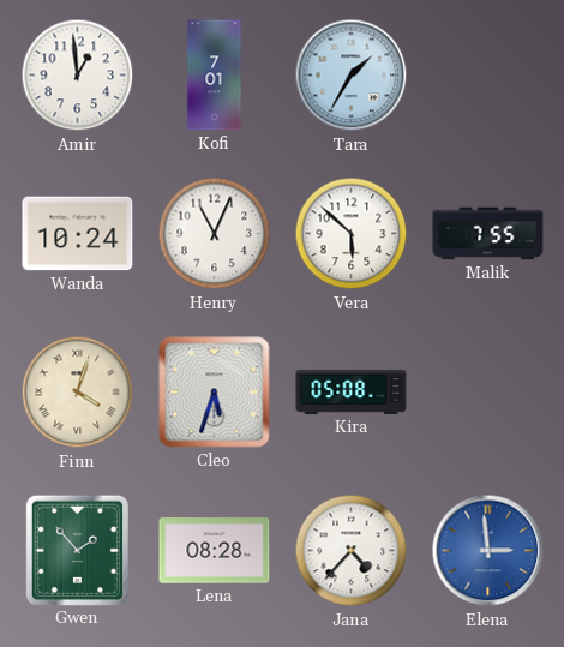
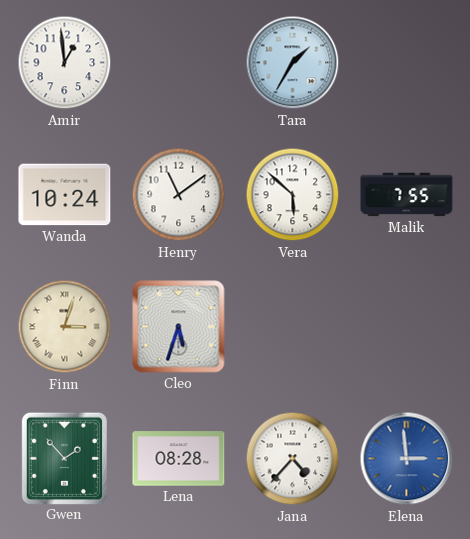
Kofi: 7:01 -> none
Henry: 11:04 -> 11:09
Finn: 4:03 -> 3:03
Kira: 05:08 -> none
